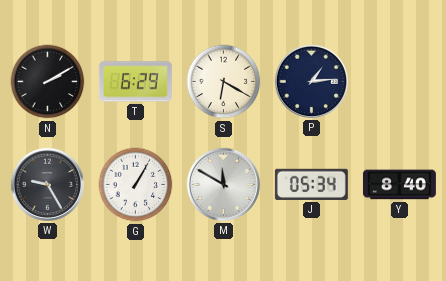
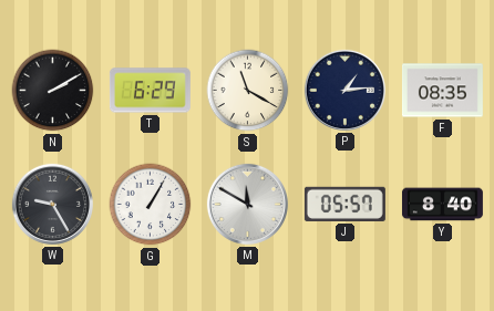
S: 6:20 -> 11:20
F: none -> 08:35
J: 05:34 -> 05:57
